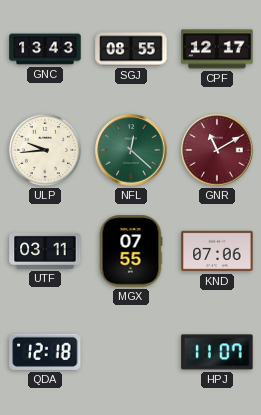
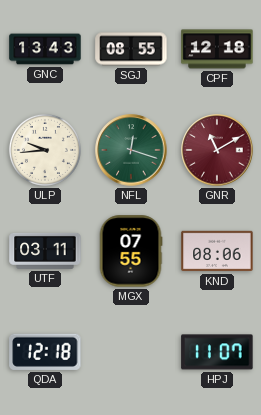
CPF: 12:17 -> 12:18
NFL: 12:22 -> 12:18
KND: 07:06 -> 08:06
